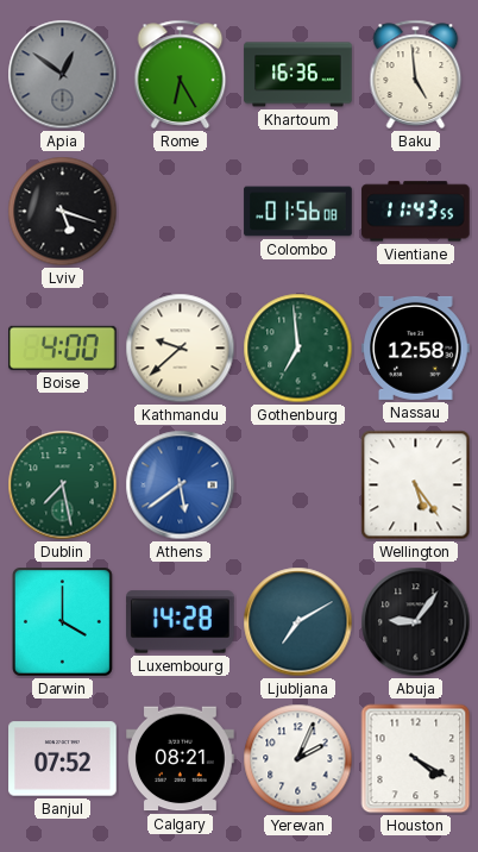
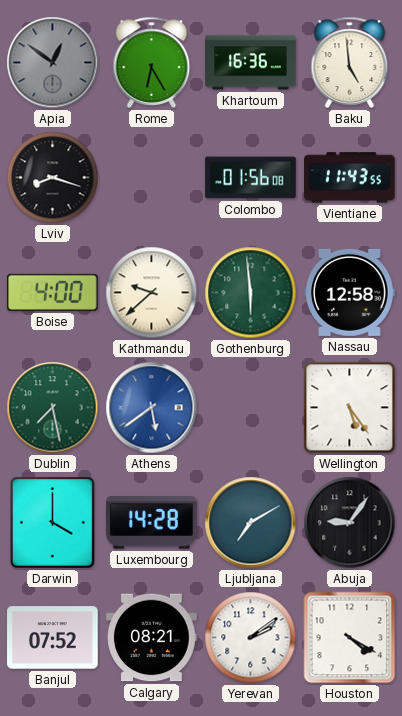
Lviv: 5:18 -> 8:18
Gothenburg: 6:59 -> 5:59
Yerevan: 2:04 -> 2:09
